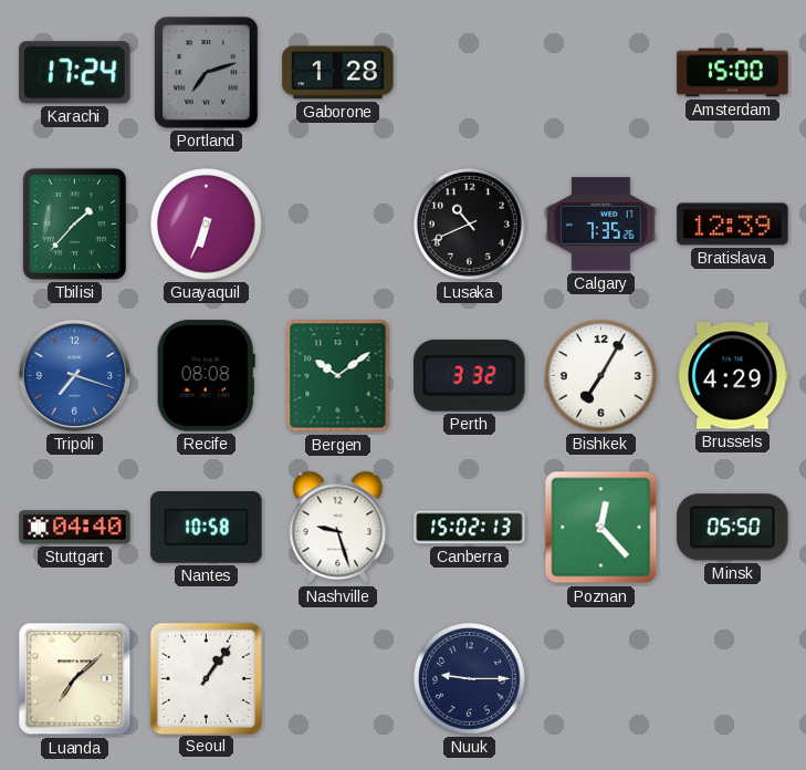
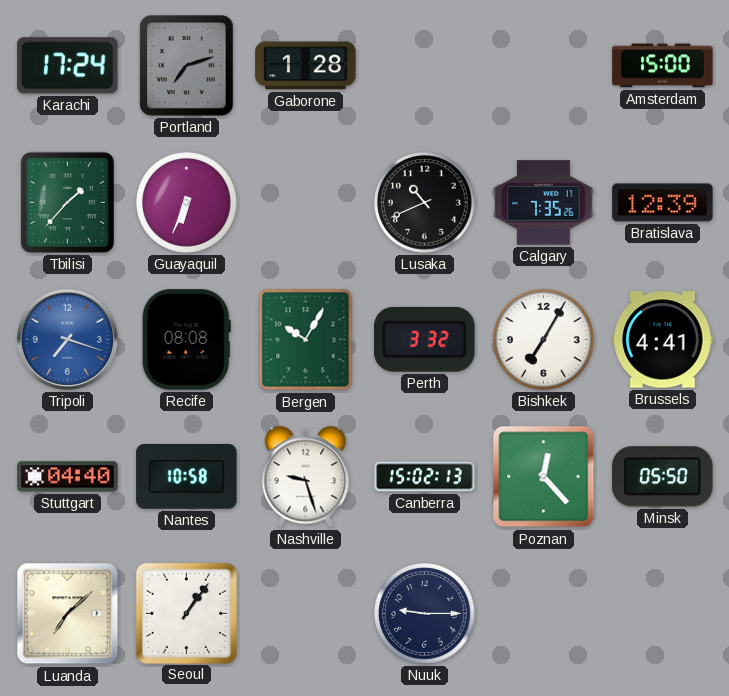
Bergen: 10:09 -> 10:05
Brussels: 4:29 -> 4:41
